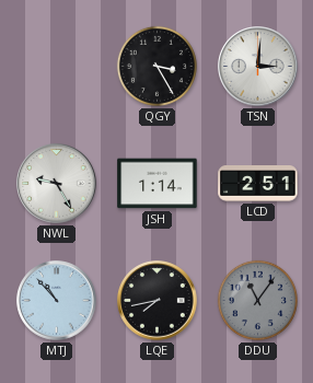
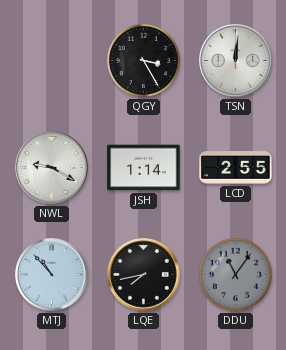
TSN: 3:01 -> 12:01
NWL: 9:25 -> 9:20
LCD: 2:51 -> 2:55
